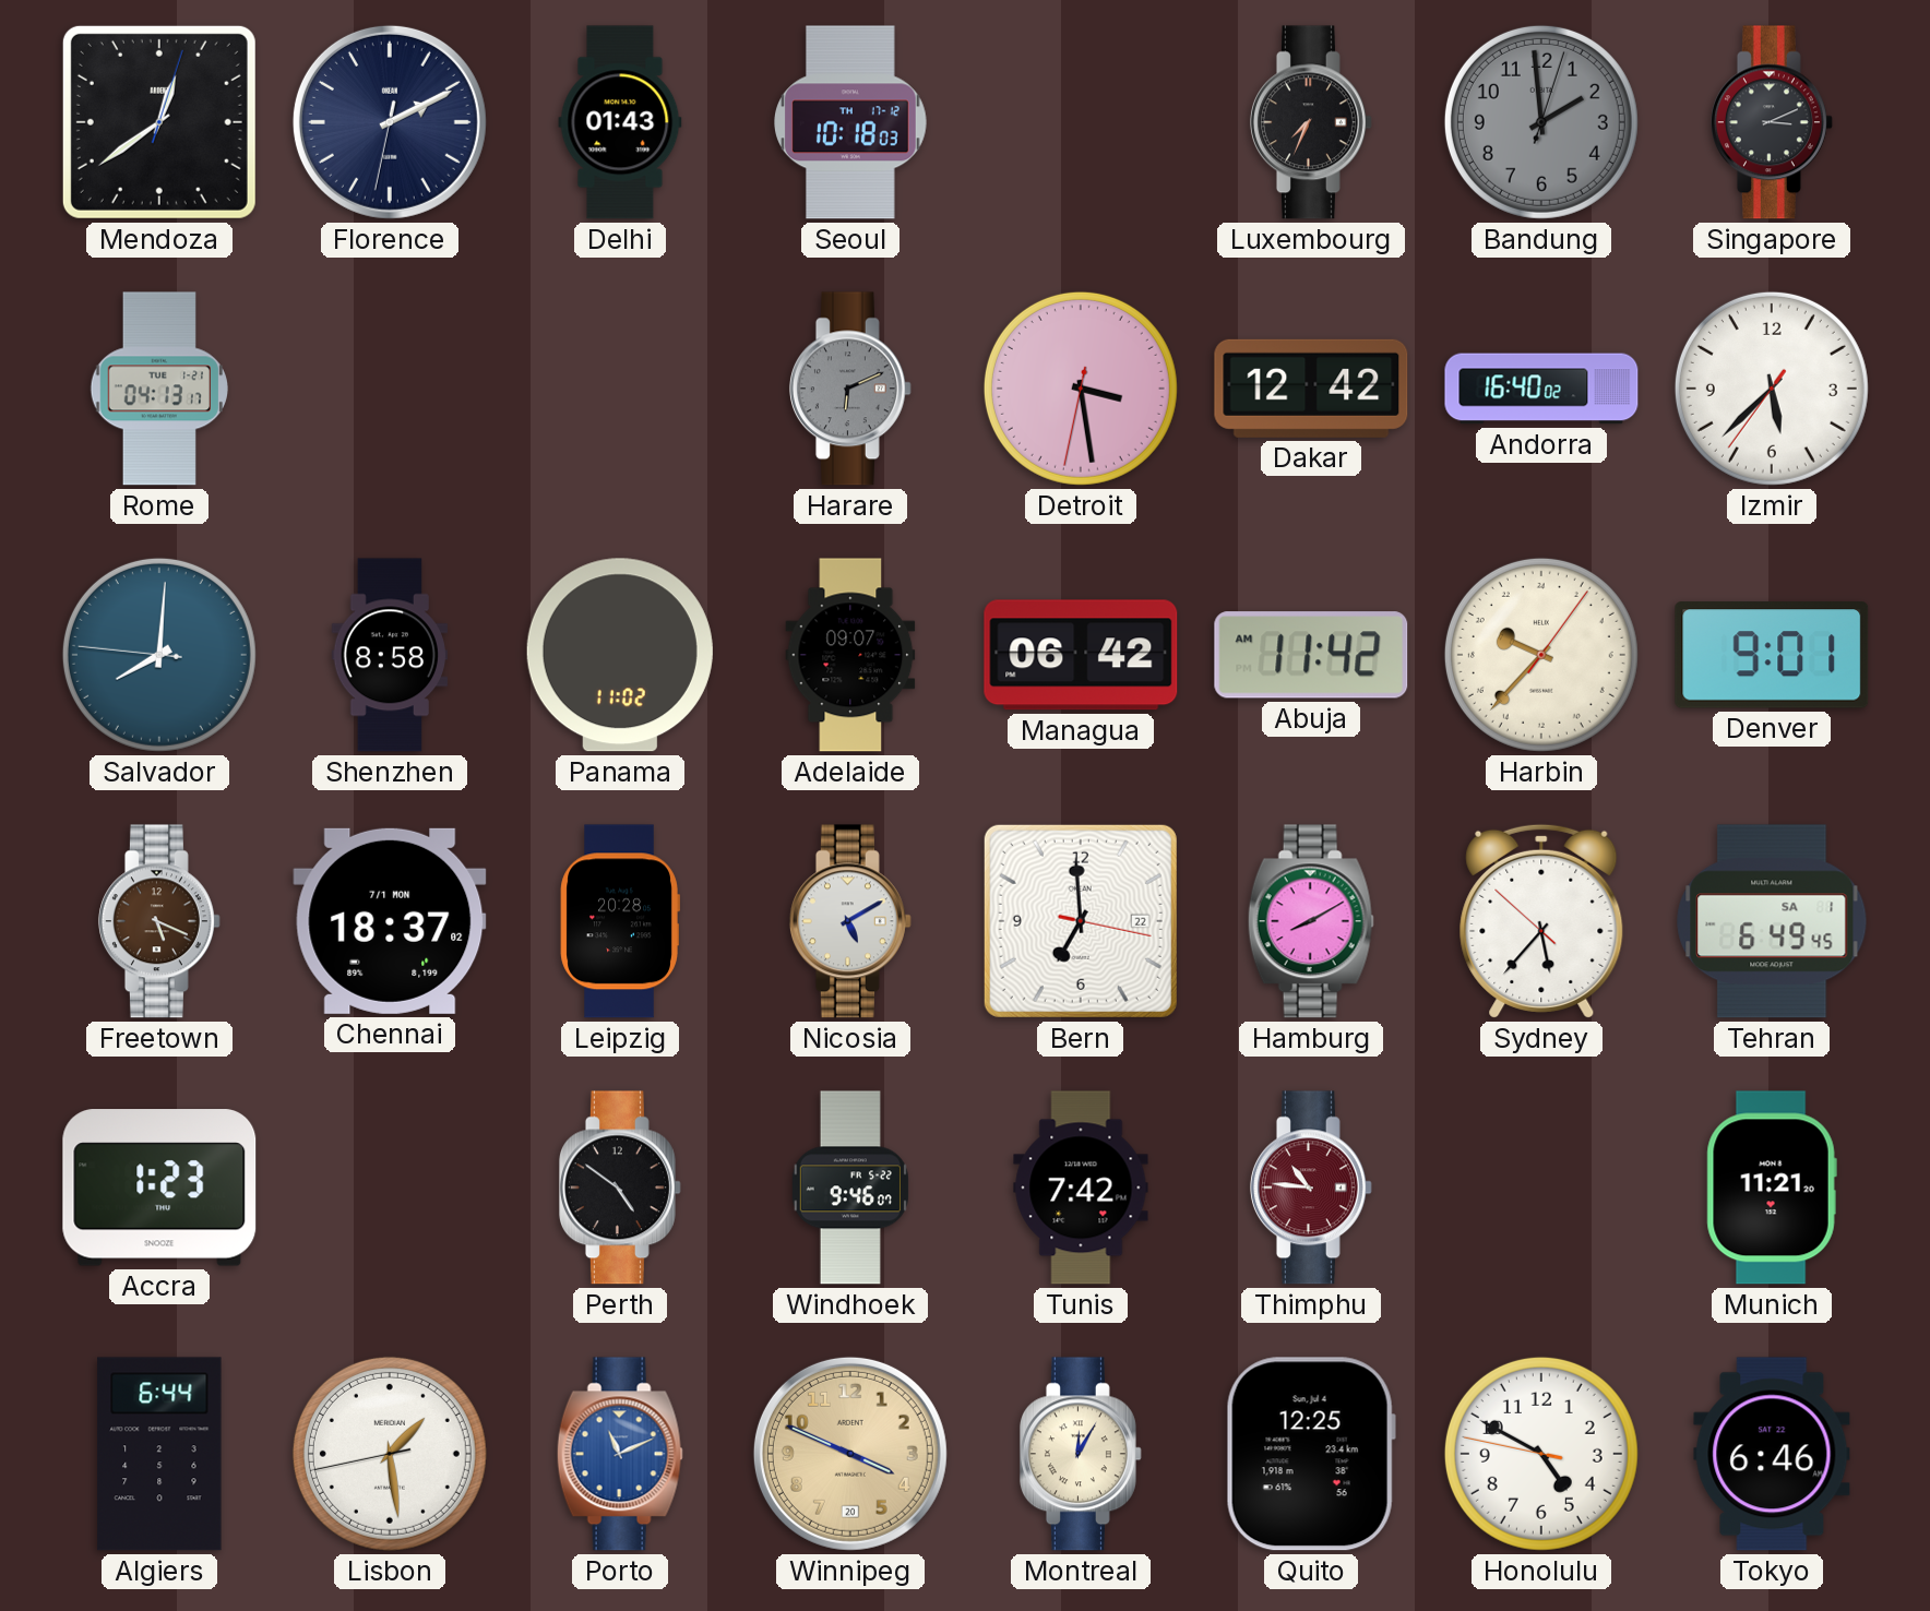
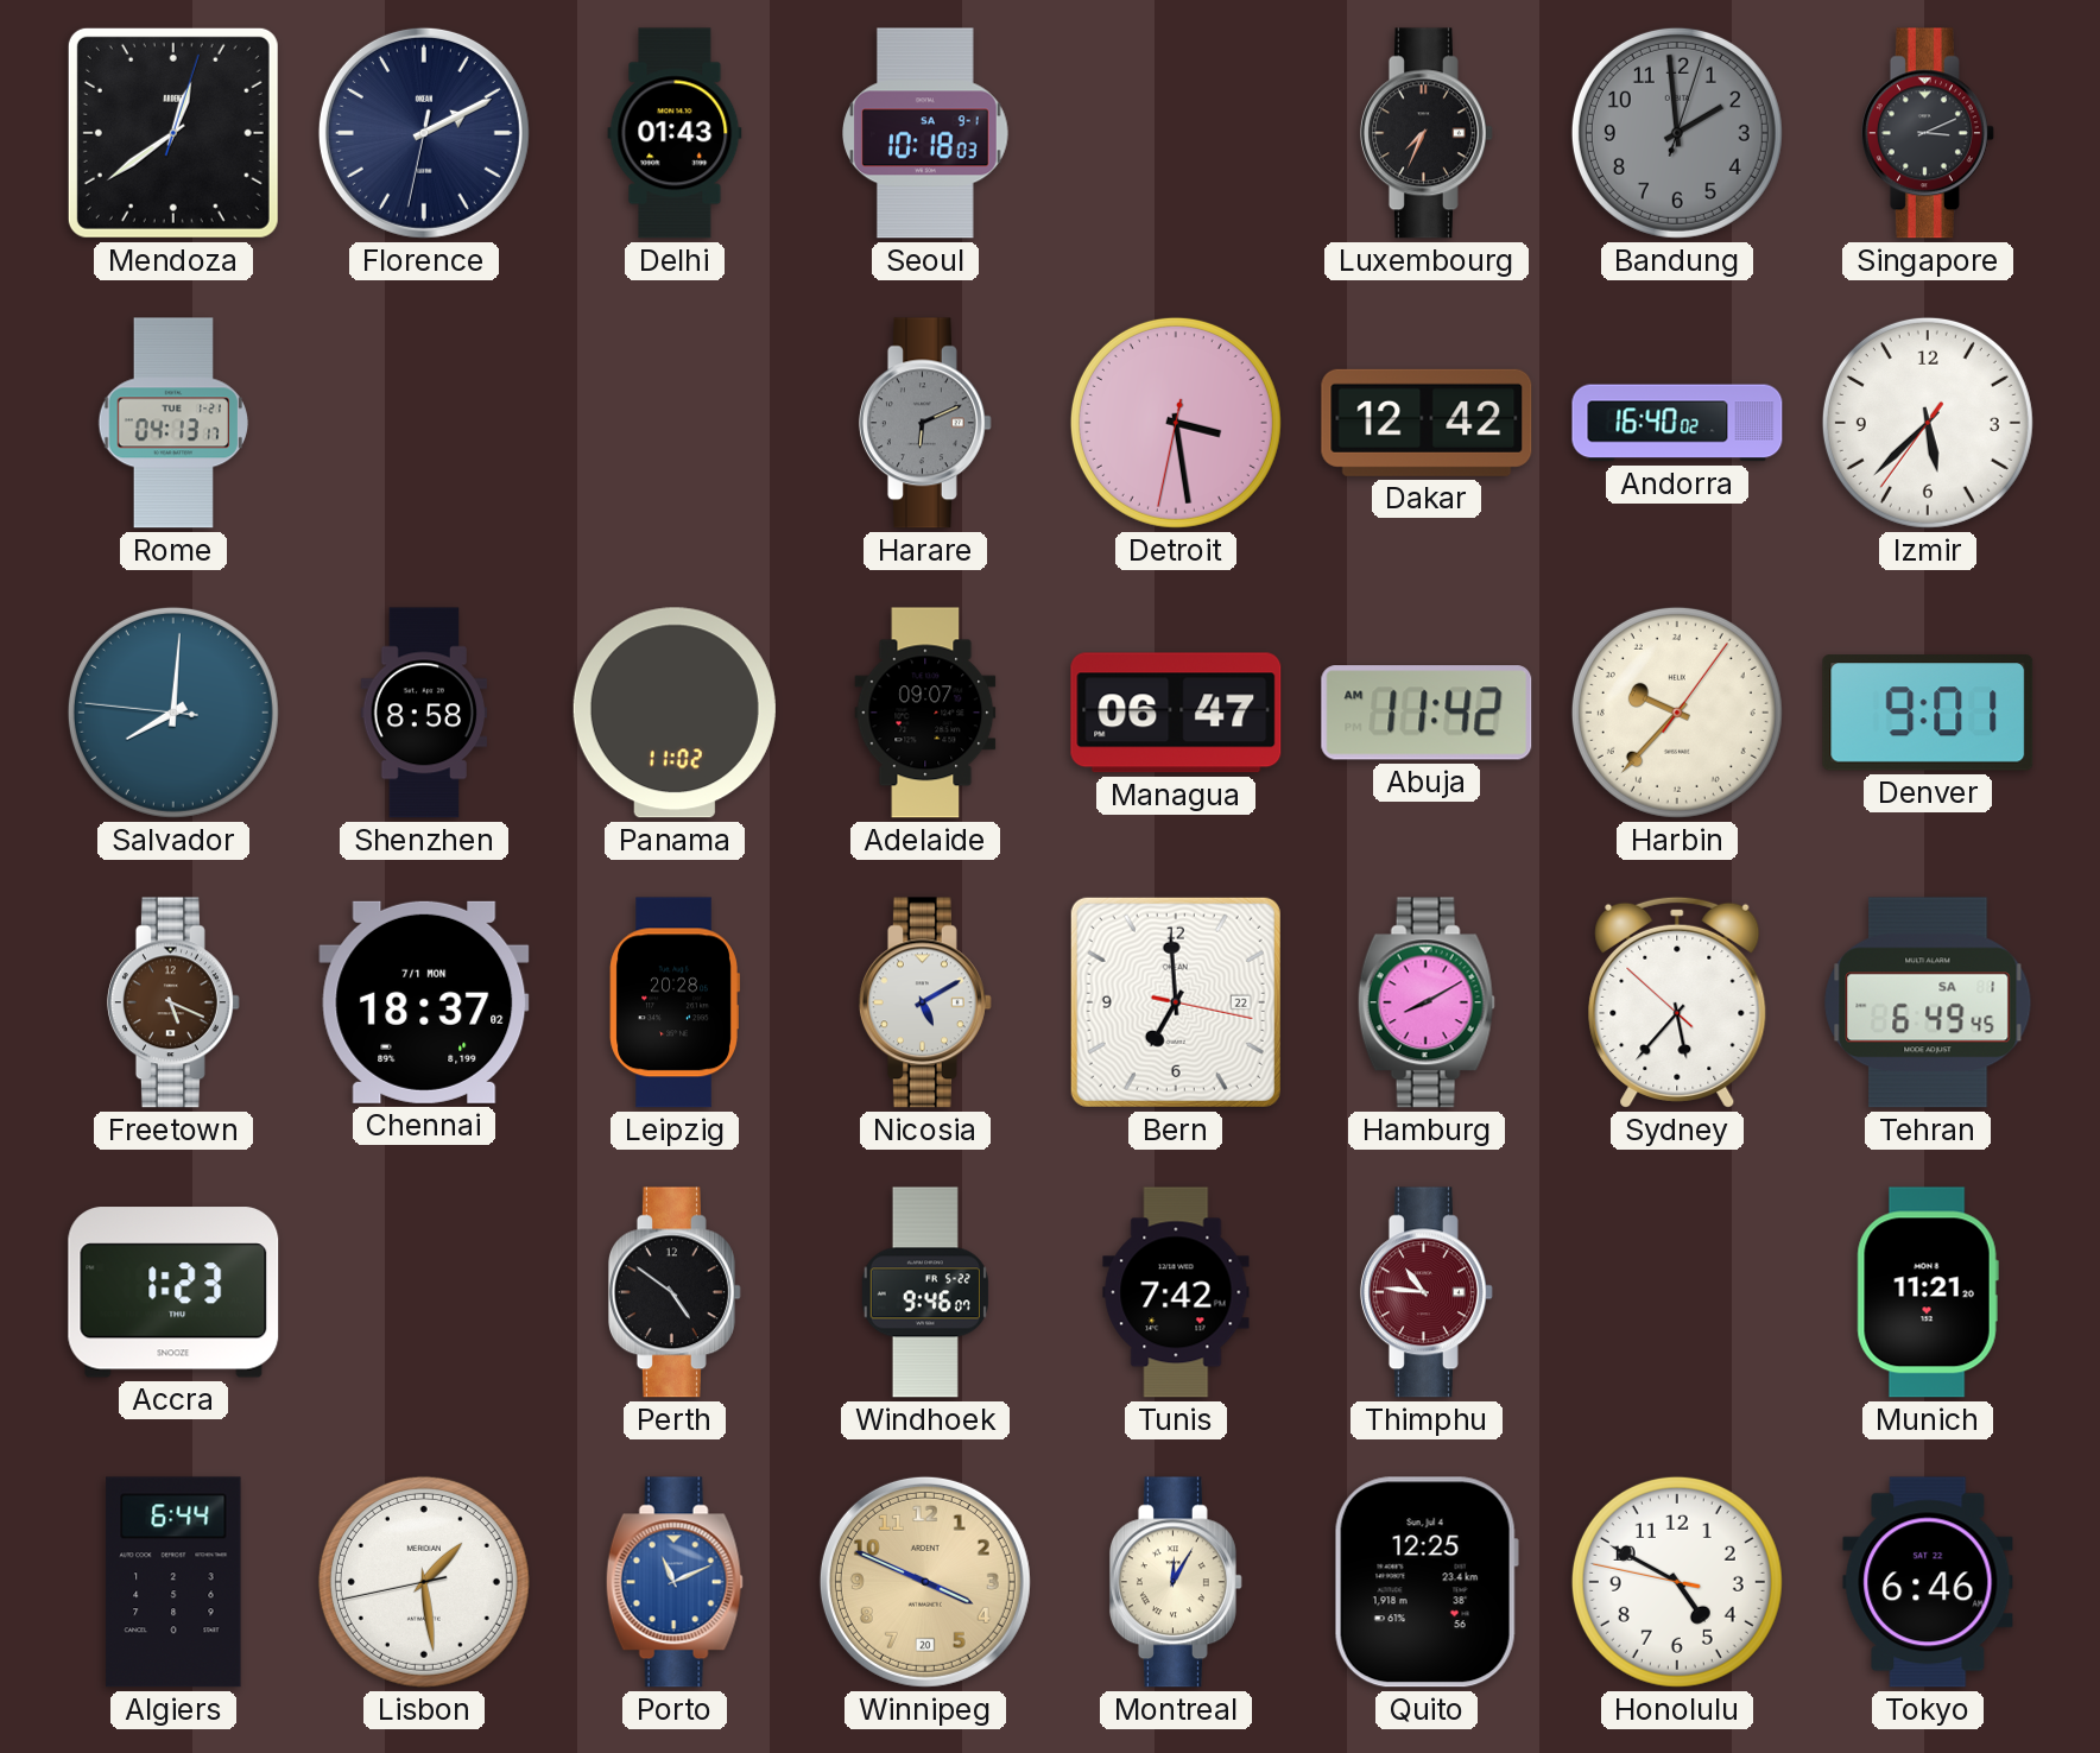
Seoul date: TH 17-12 -> SA 9-1
Managua: 06:42 -> 06:47
